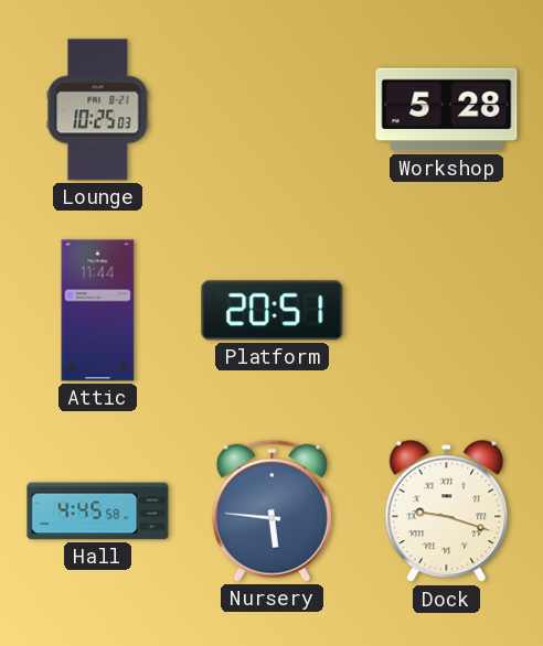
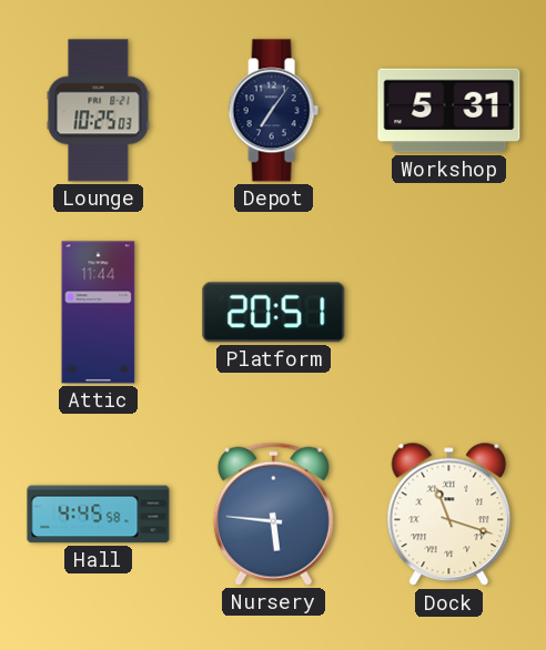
Depot: none -> 7:06
Workshop: 5:28 -> 5:31
Dock: 9:18 -> 11:18
